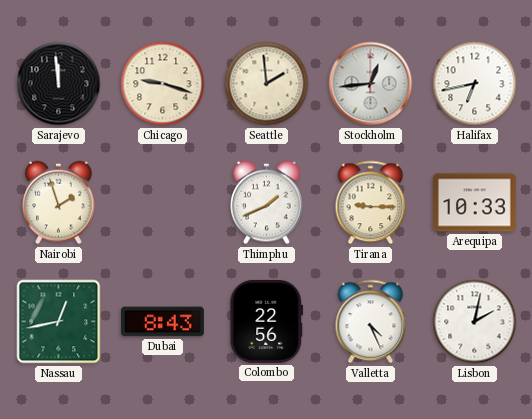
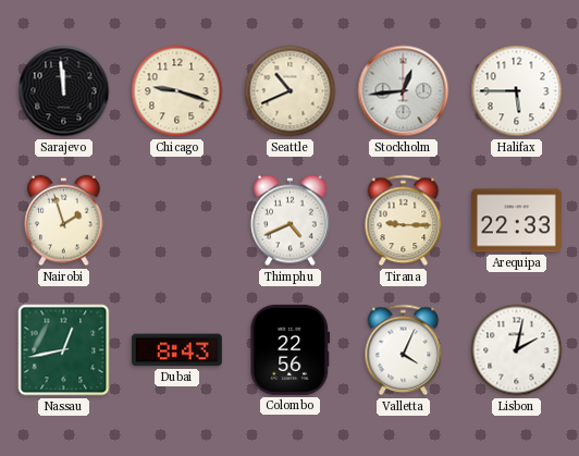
Seattle: 1:59 -> 10:41
Halifax: 6:43 -> 5:45
Thimphu: 1:41 -> 4:41
Arequipa: 10:33 -> 22:33
Valletta: 4:26 -> 4:04
